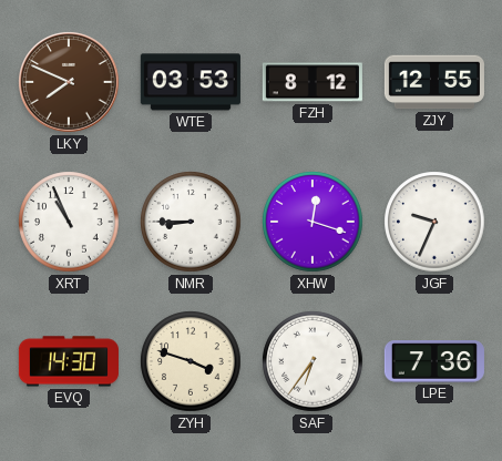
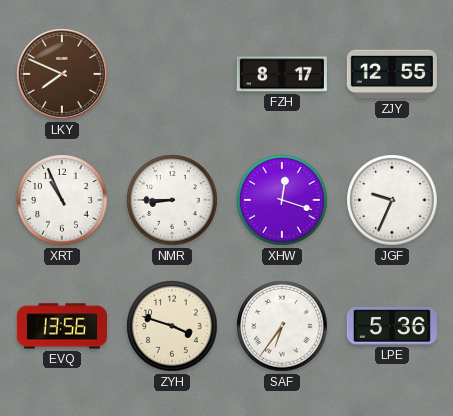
WTE: 03:53 -> none
FZH: 8:12 -> 8:17
EVQ: 14:30 -> 13:56
LPE: 7:36 -> 5:36
